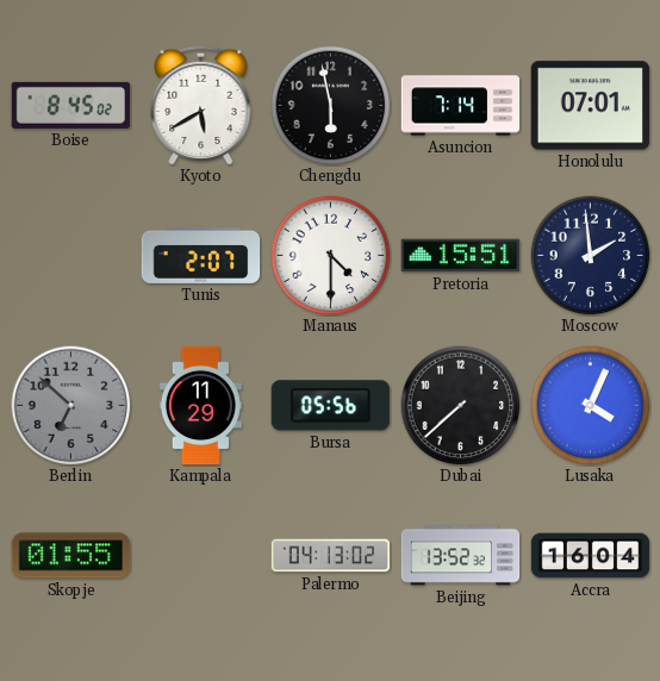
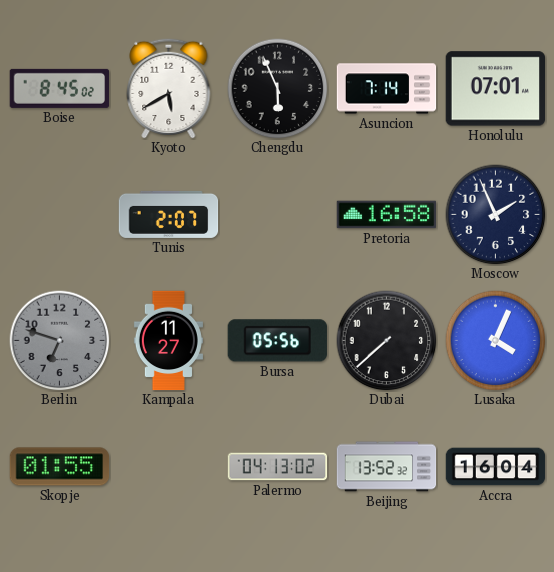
Chengdu: 5:58 -> 5:56
Manaus: 4:30 -> none
Pretoria: 15:51 -> 16:58
Moscow: 1:59 -> 1:56
Berlin: 6:52 -> 6:48
Kampala: 11:29 -> 11:27
